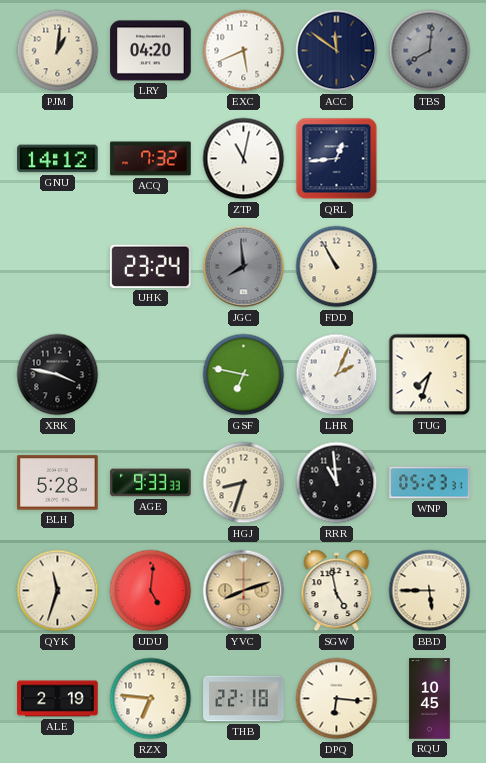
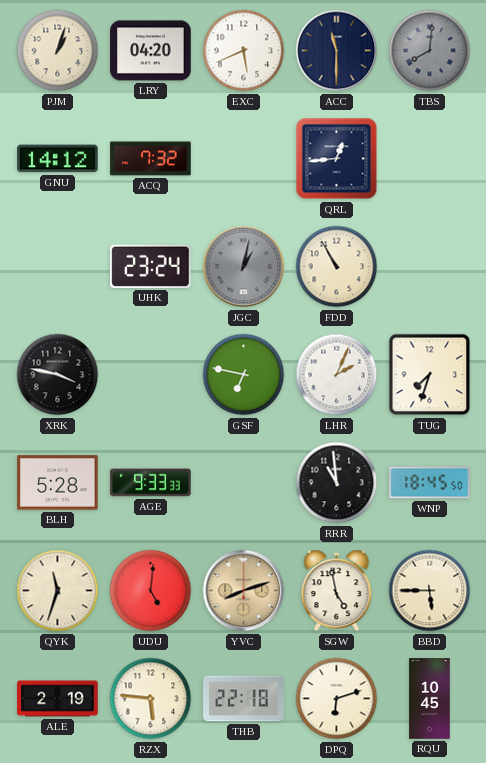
PJM: 1:01 -> 1:03
ACC: 11:51 -> 11:30
ZTP: 11:02 -> none
JGC: 7:59 -> 1:02
HGJ: 8:33 -> none
WNP: 05:23 -> 18:45
RZX: 6:46 -> 5:46
DPQ: 6:16 -> 6:12
